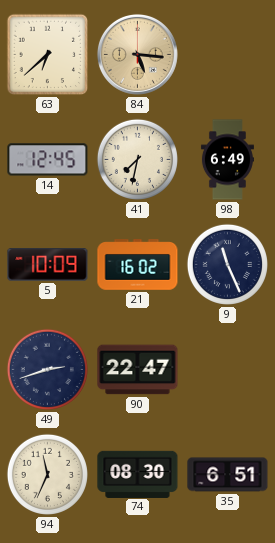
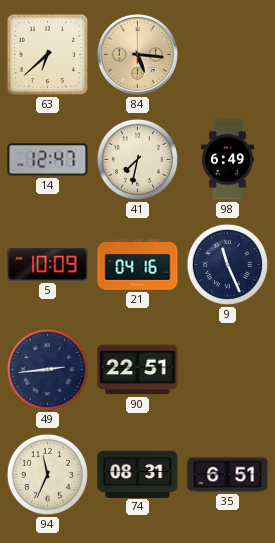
14: 12:45 -> 12:47
21: 16:02 -> 04:16
49: 2:42 -> 2:44
90: 22:47 -> 22:51
74: 08:30 -> 08:31
